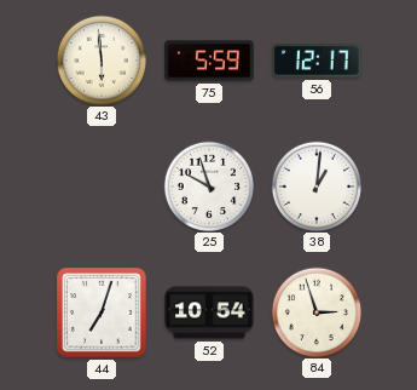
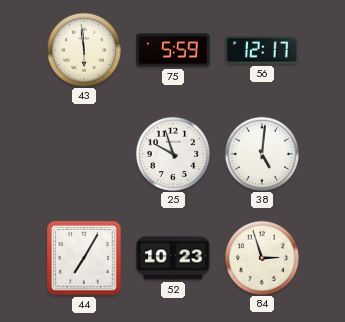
38: 1:01 -> 5:01
44: 7:03 -> 7:05
52: 10:54 -> 10:23
